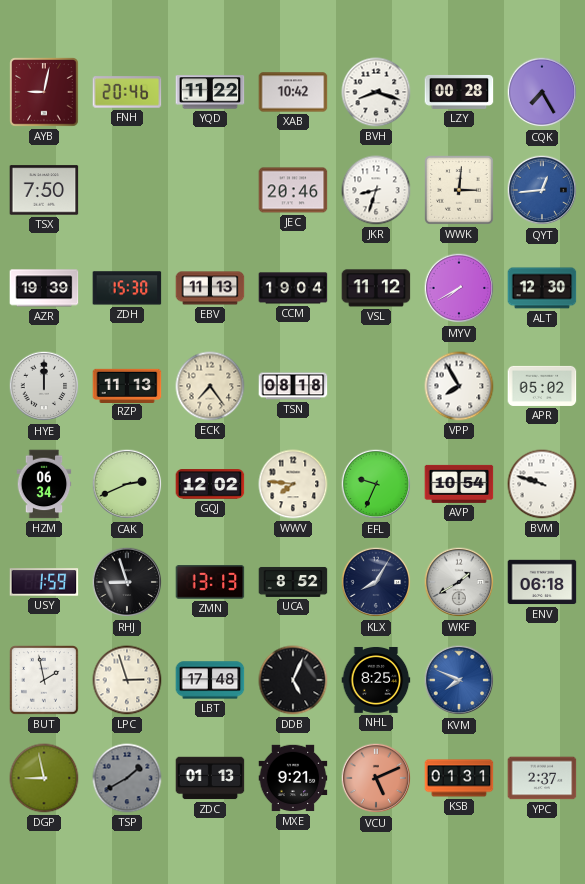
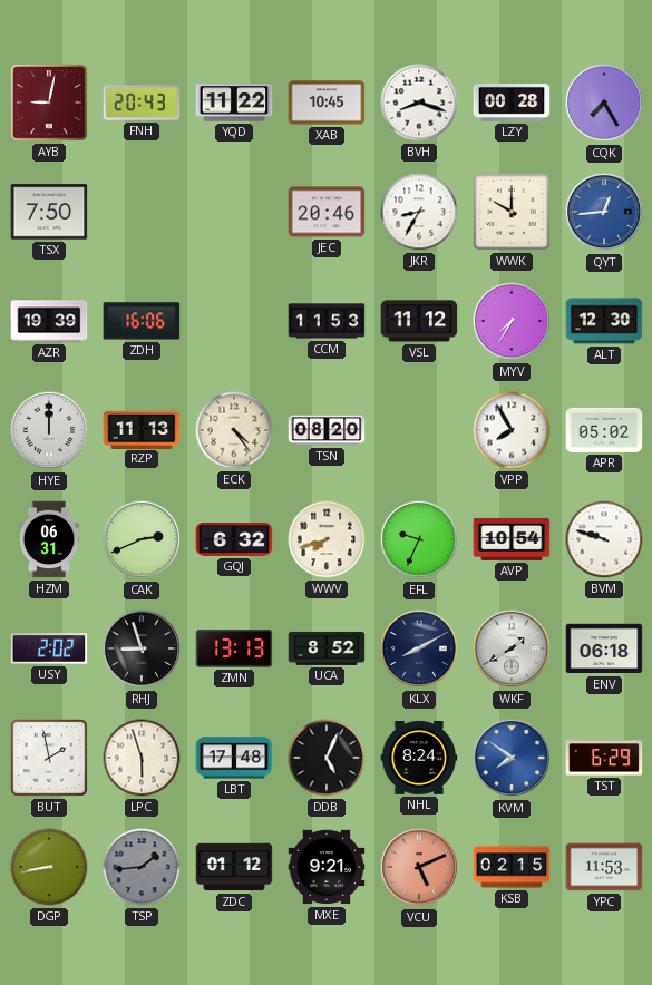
FNH: 20:46 -> 20:43
XAB: 10:42 -> 10:45
JKR: 8:33 -> 8:35
WWK: 3:01 -> 10:00
ZDH: 15:30 -> 16:06
EBV: 11:13 -> none
CCM: 19:04 -> 11:53
MYV: 7:40 -> 7:35
ECK: 7:24 -> 4:24
TSN: 08:18 -> 08:20
HZM: 06:34 -> 06:31
GQJ: 12:02 -> 6:32
WWV: 7:46 -> 7:42
USY: 1:59 -> 2:02
KLX: 8:05 -> 8:10
LPC: 2:57 -> 5:57
NHL: 8:25 -> 8:24
KVM: 7:49 -> 7:51
TST: none -> 6:29
DGP: 8:58 -> 8:43
TSP: 1:40 -> 1:44
ZDC: 01:13 -> 01:12
KSB: 01:31 -> 02:15
YPC: 2:37 -> 11:53
